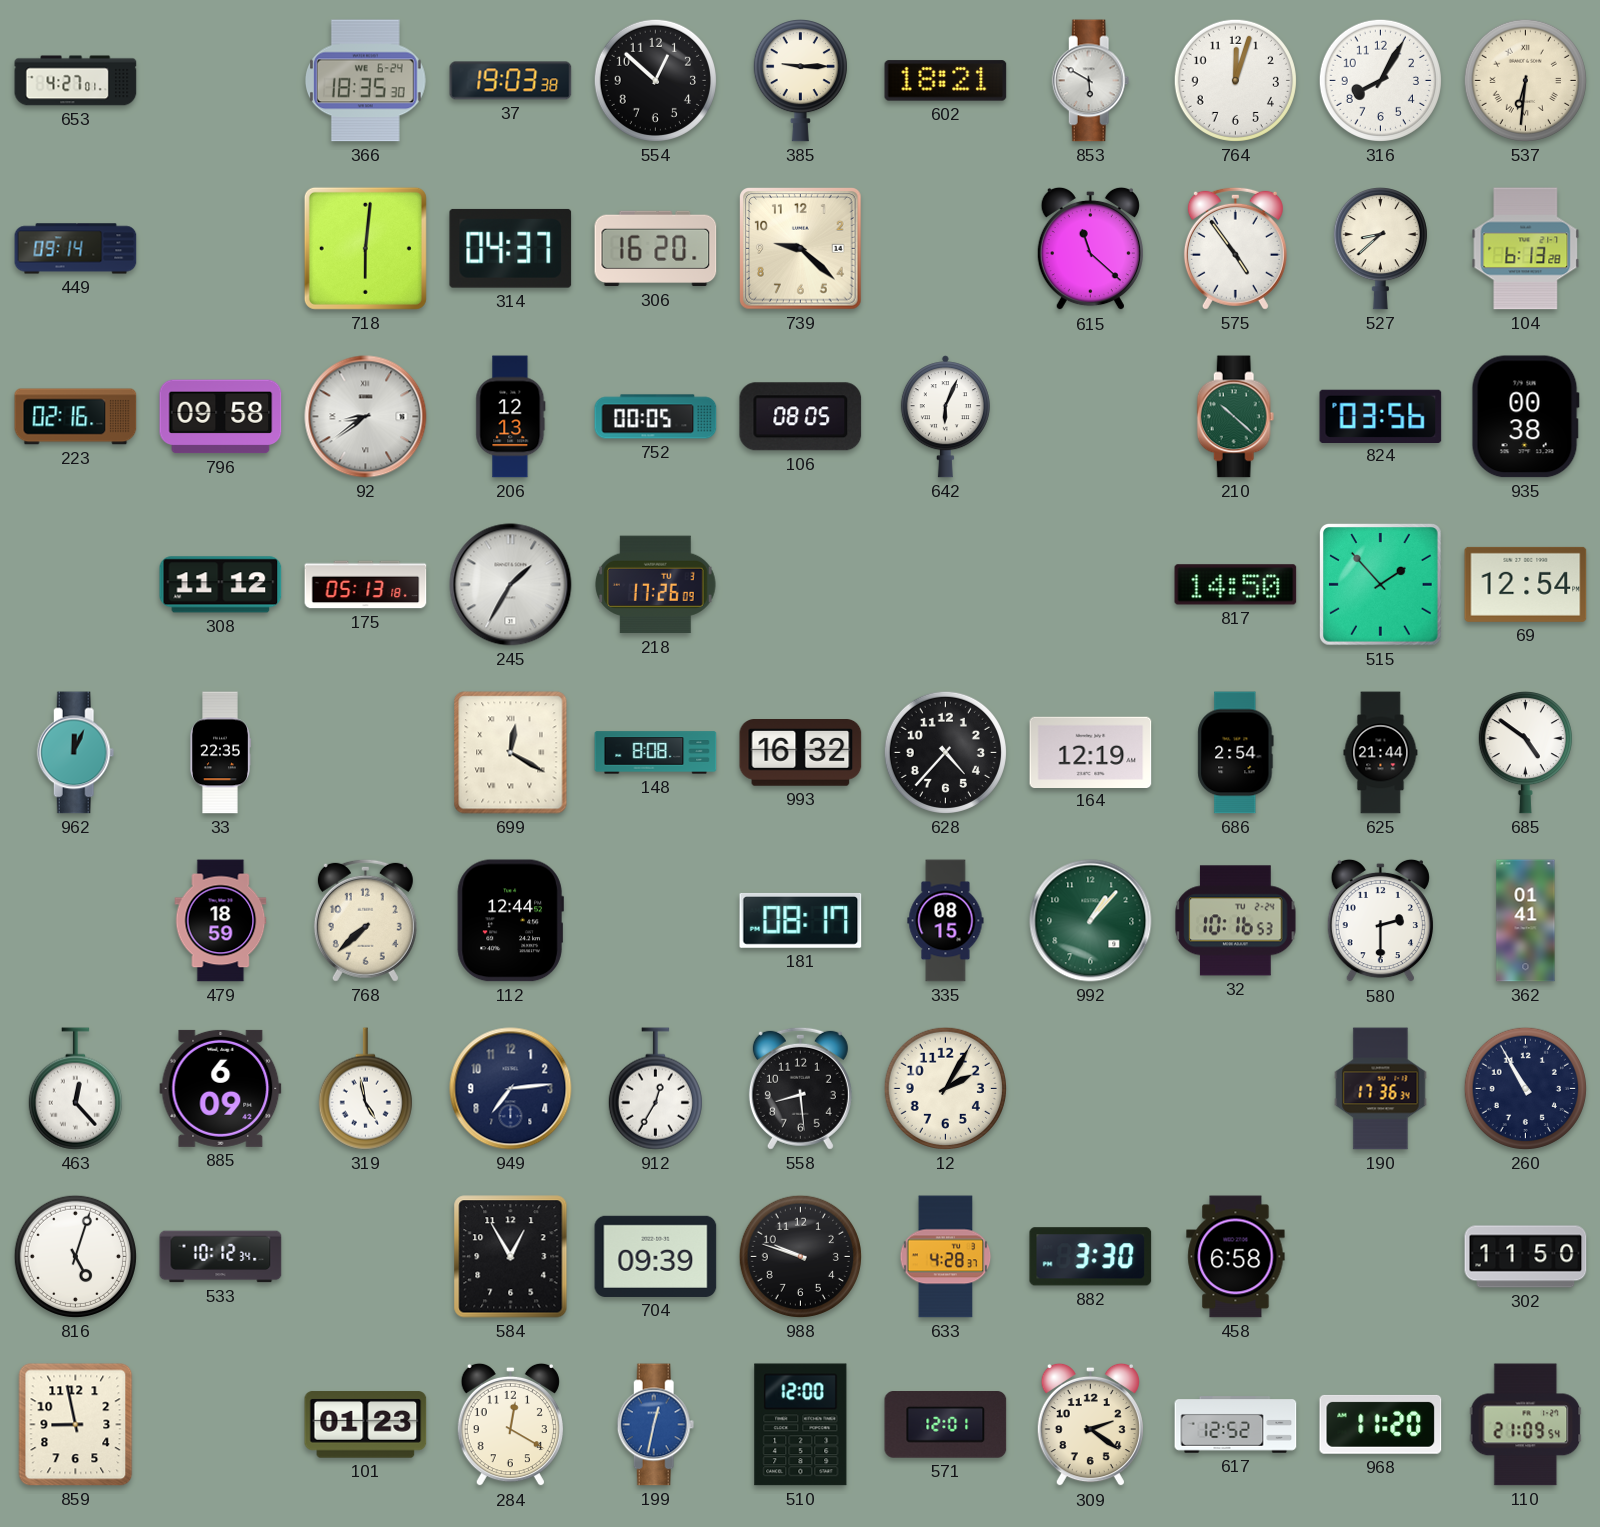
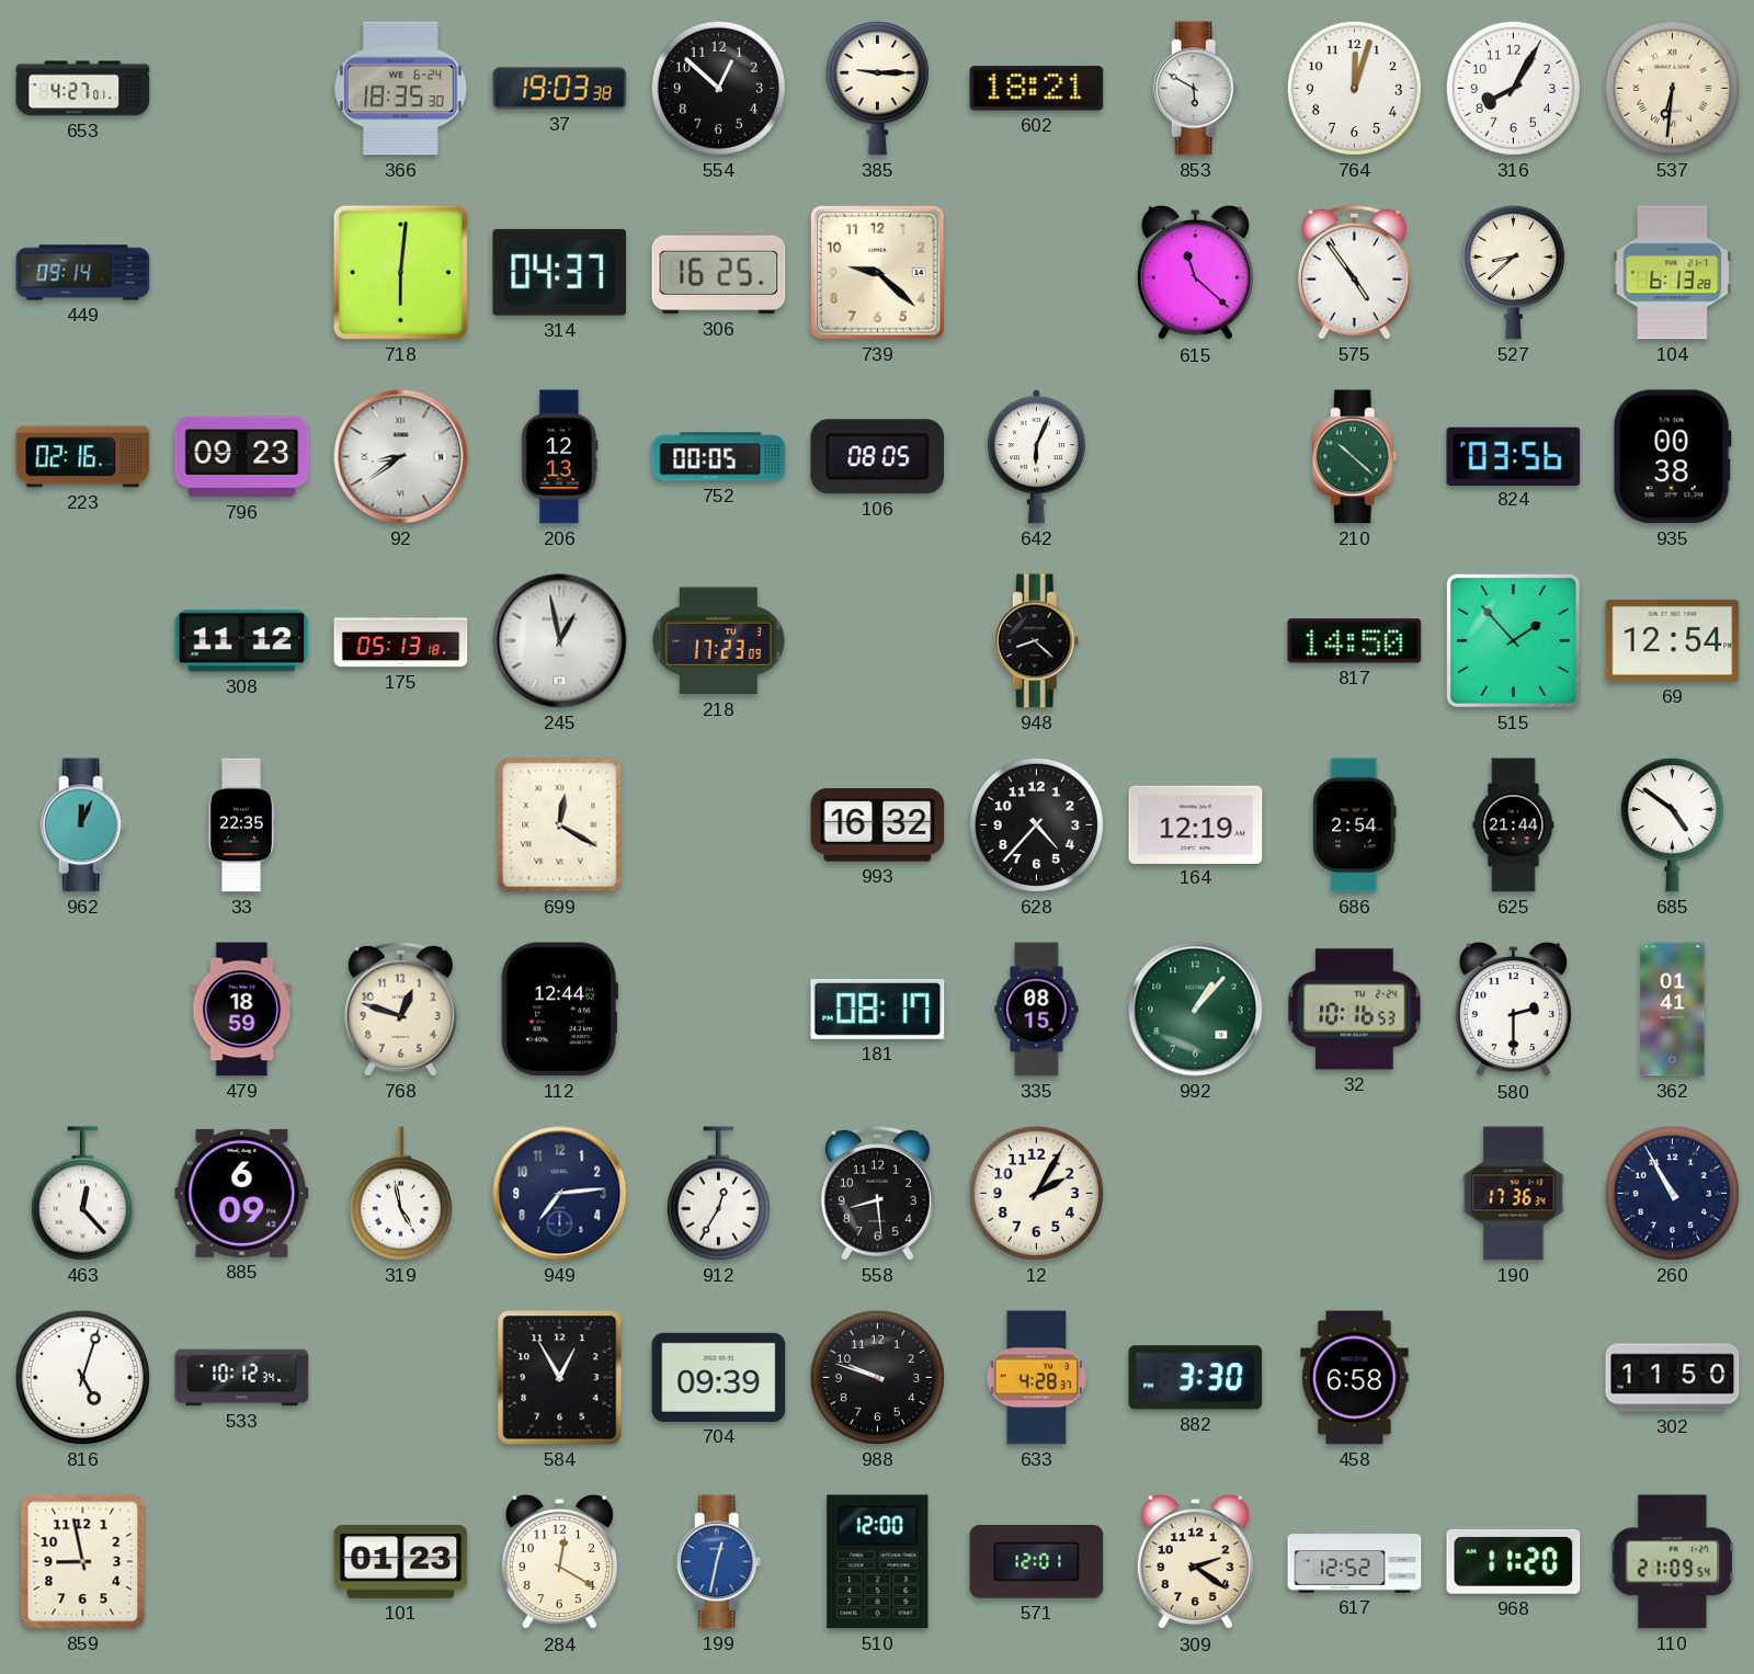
306: 16:20 -> 16:25
796: 09:58 -> 09:23
245: 1:35 -> 12:58
218: 17:26 -> 17:23
948: none -> 8:22
148: 8:08 -> none
768: 7:38 -> 12:48
